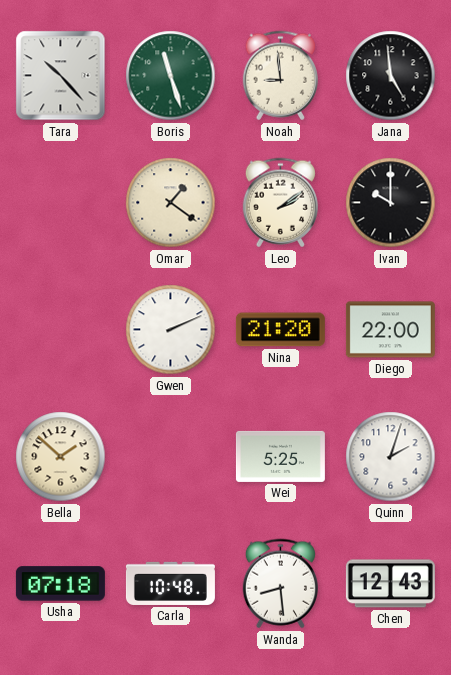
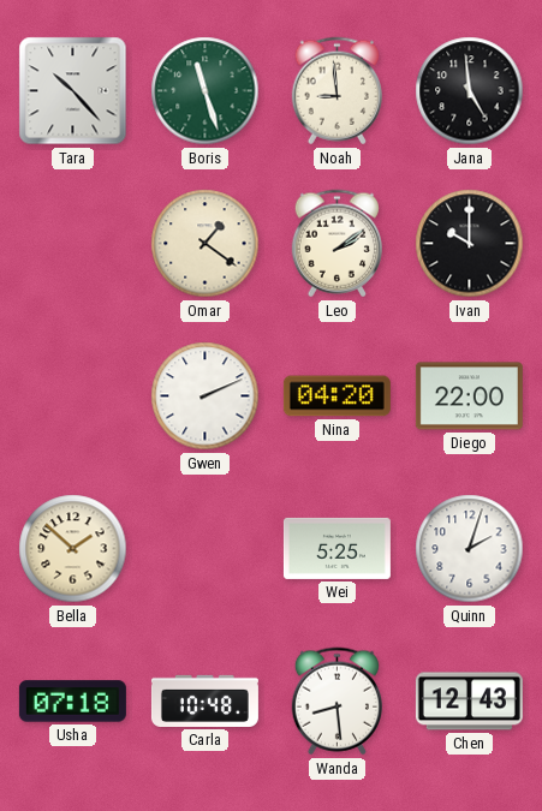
Nina: 21:20 -> 04:20
